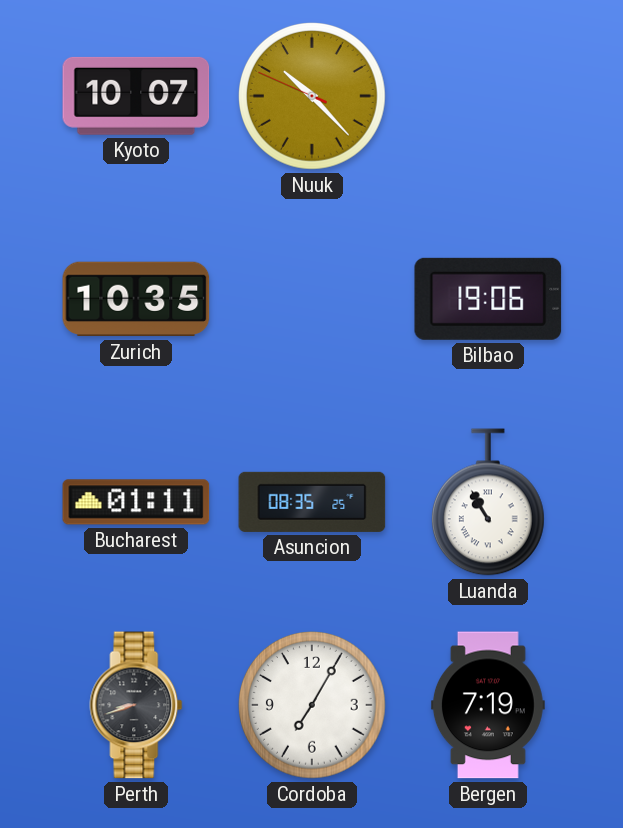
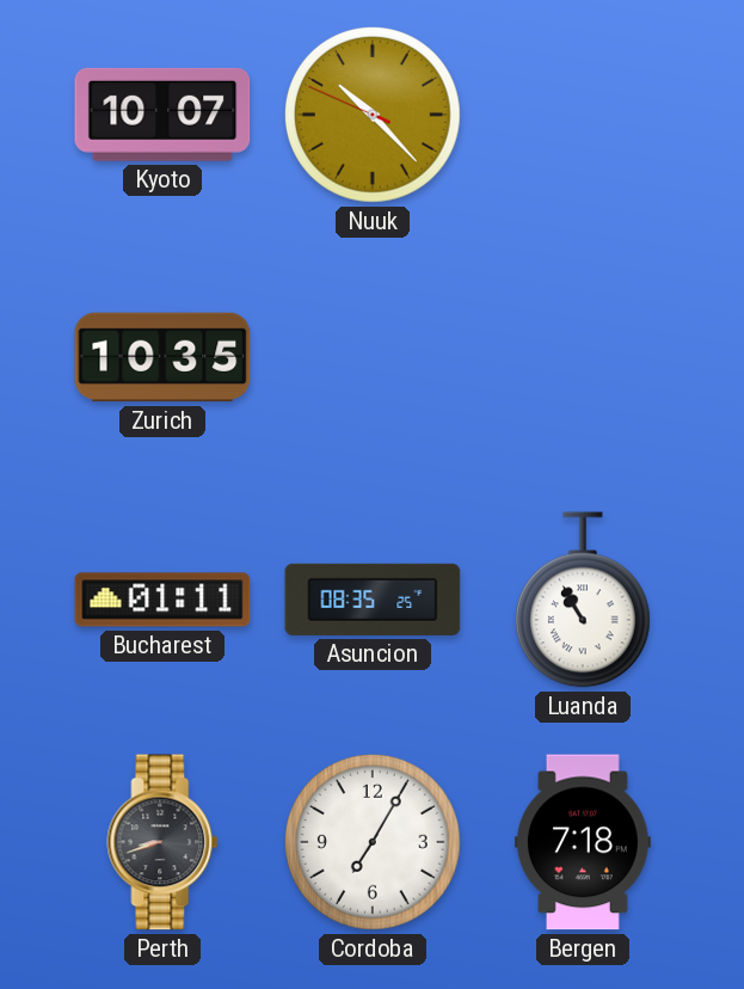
Bilbao: 19:06 -> none
Bergen: 7:19 -> 7:18
